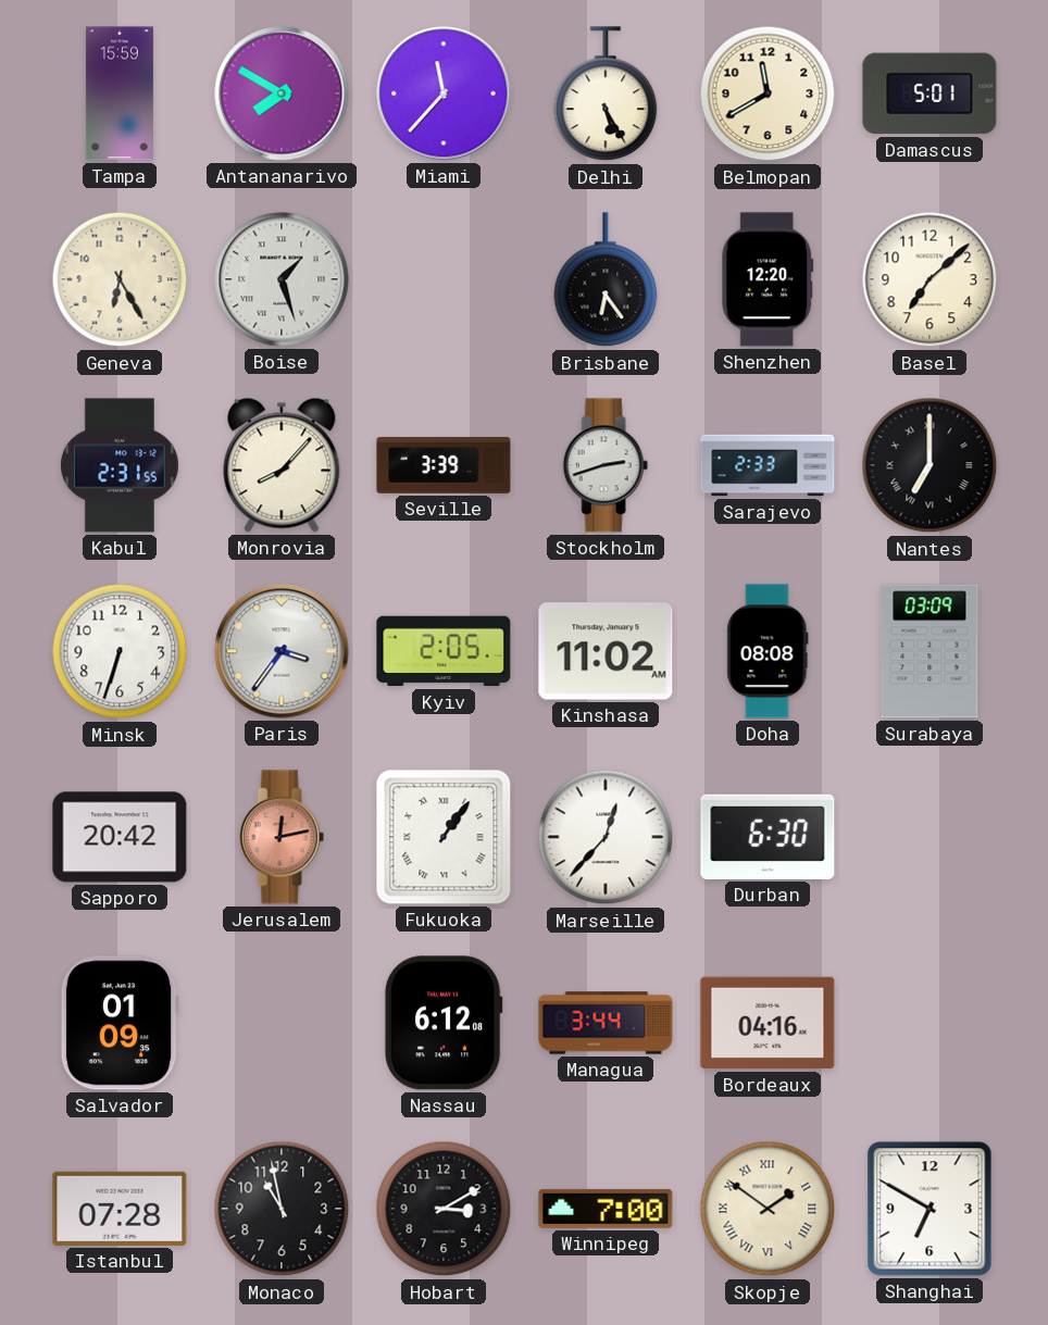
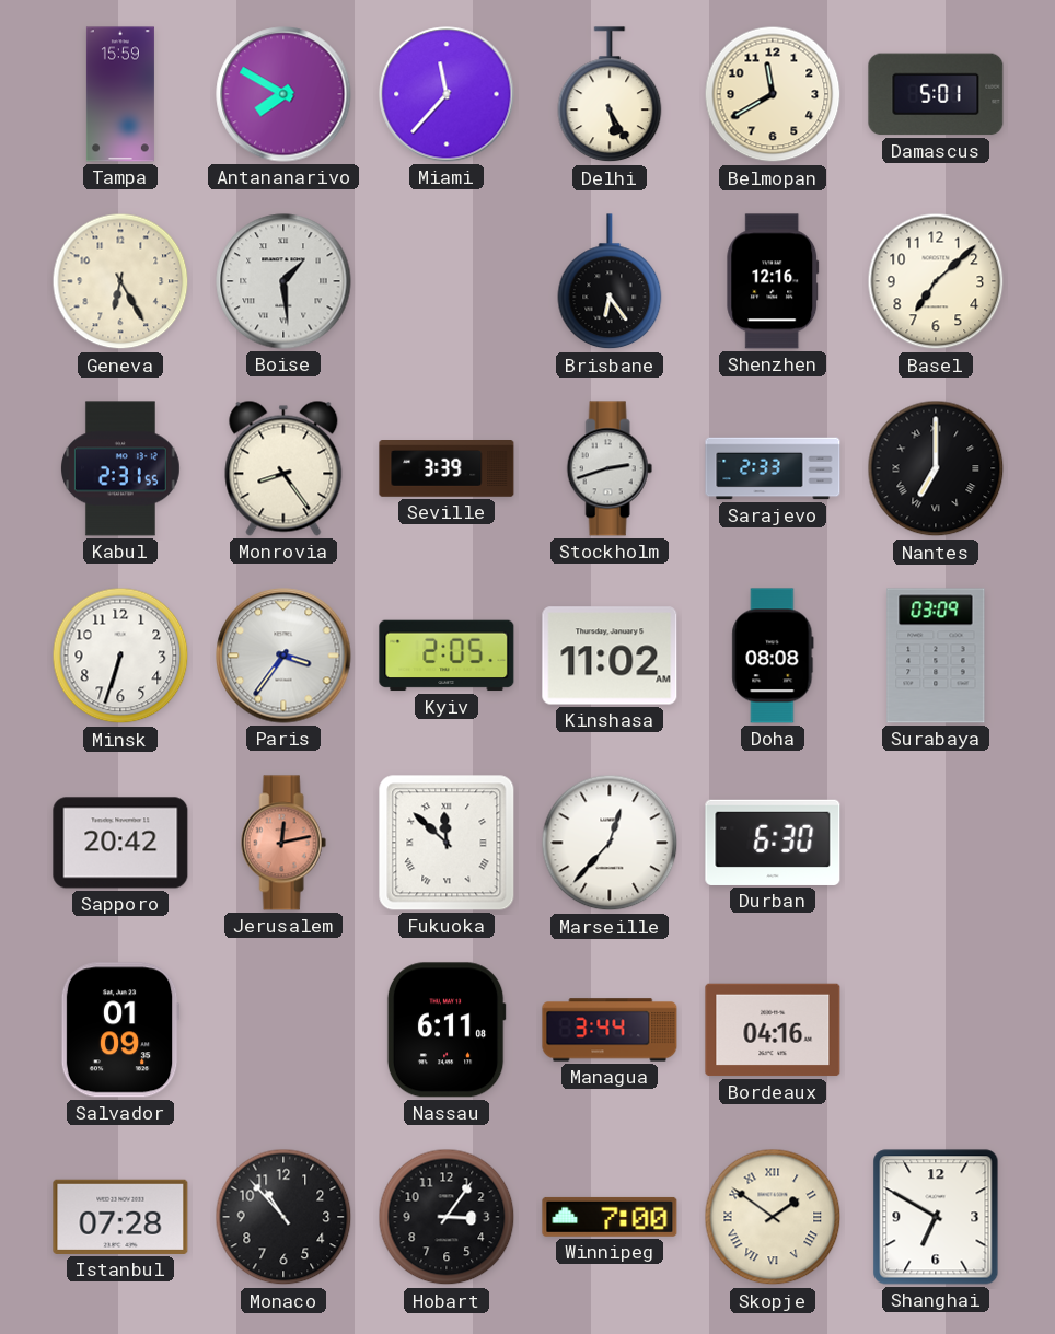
Boise: 1:27 -> 1:29
Shenzhen: 12:20 -> 12:16
Monrovia: 8:07 -> 8:24
Fukuoka: 1:06 -> 11:52
Nassau: 6:12 -> 6:11
Monaco: 10:58 -> 10:53
Hobart: 3:10 -> 3:06
